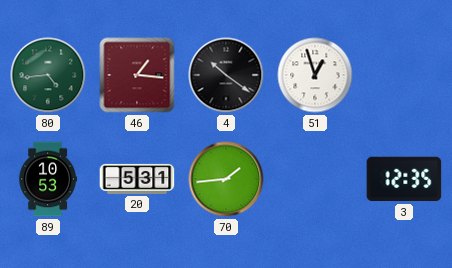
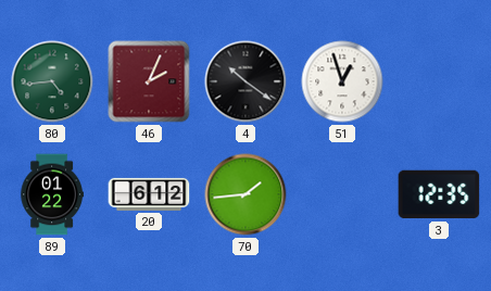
46: 1:16 -> 2:04
89: 10:53 -> 01:22
20: 5:31 -> 6:12
